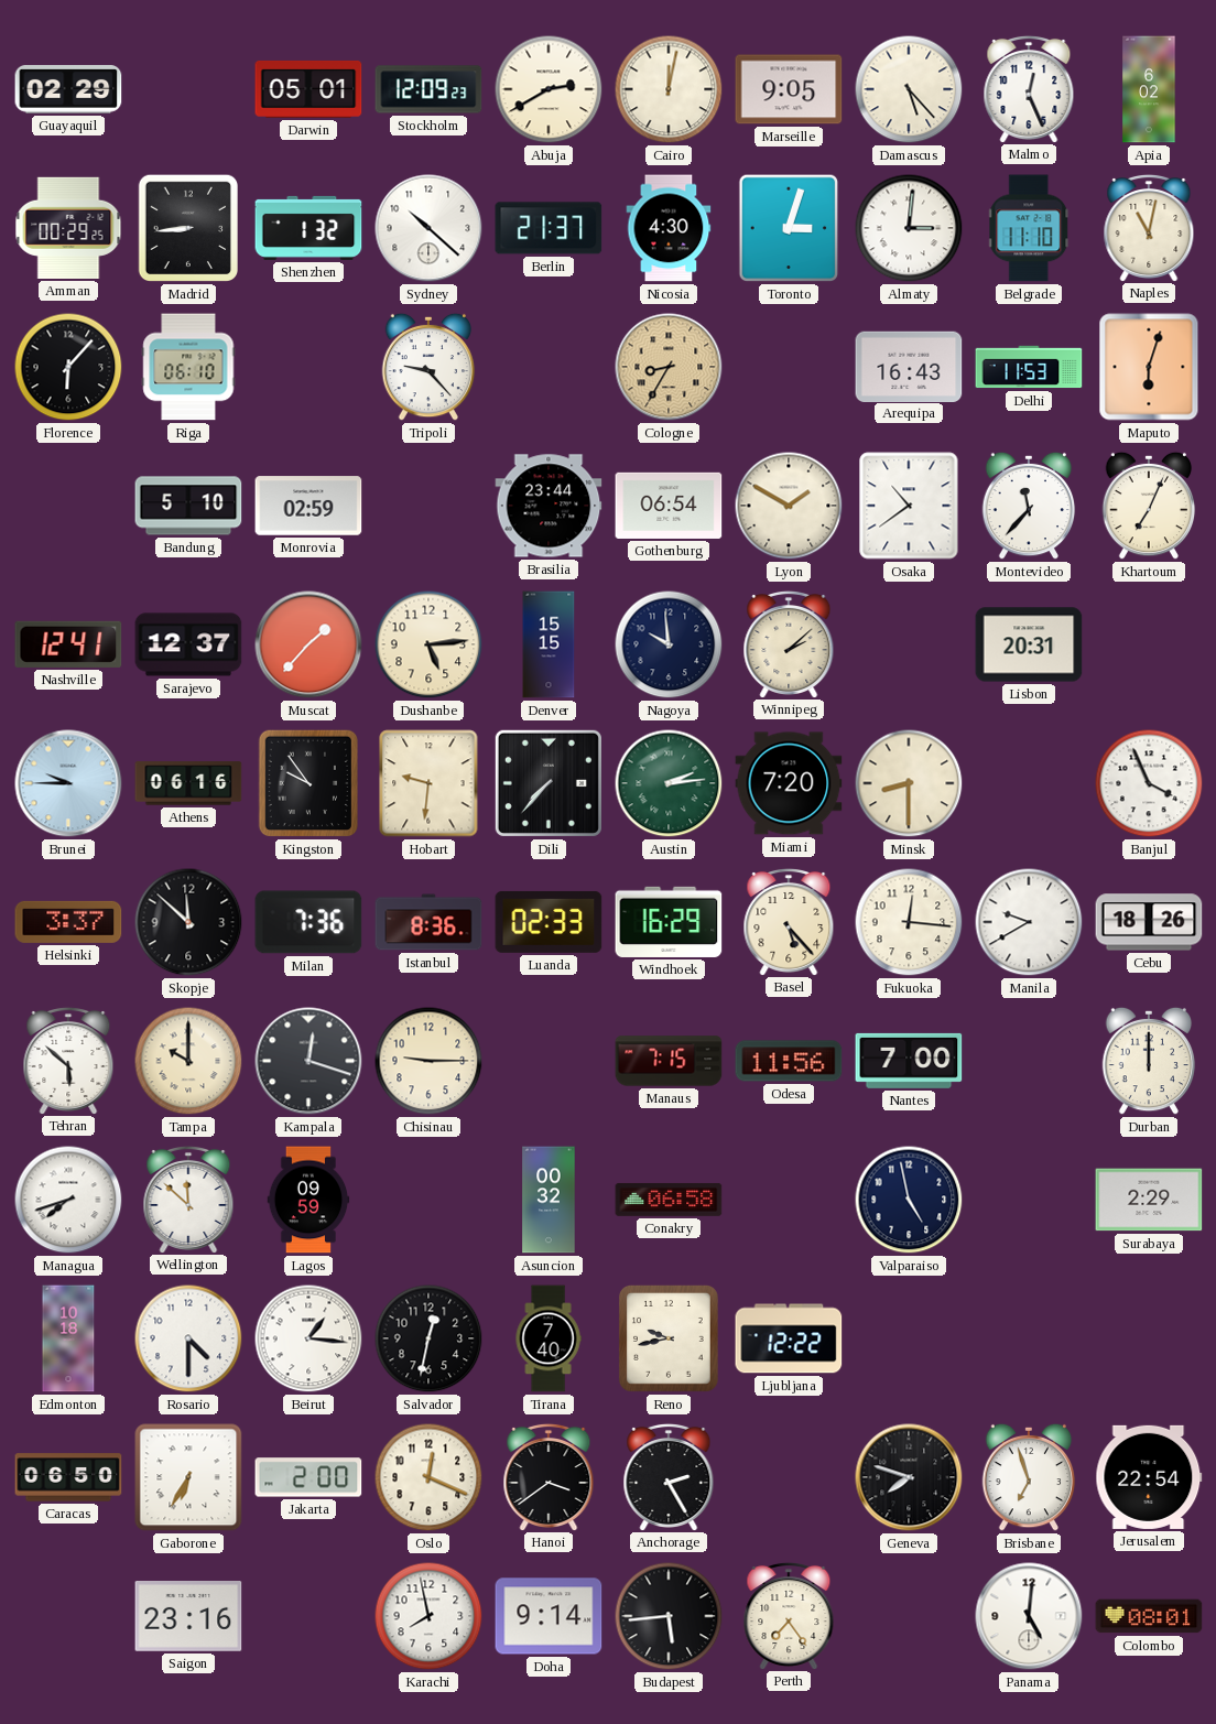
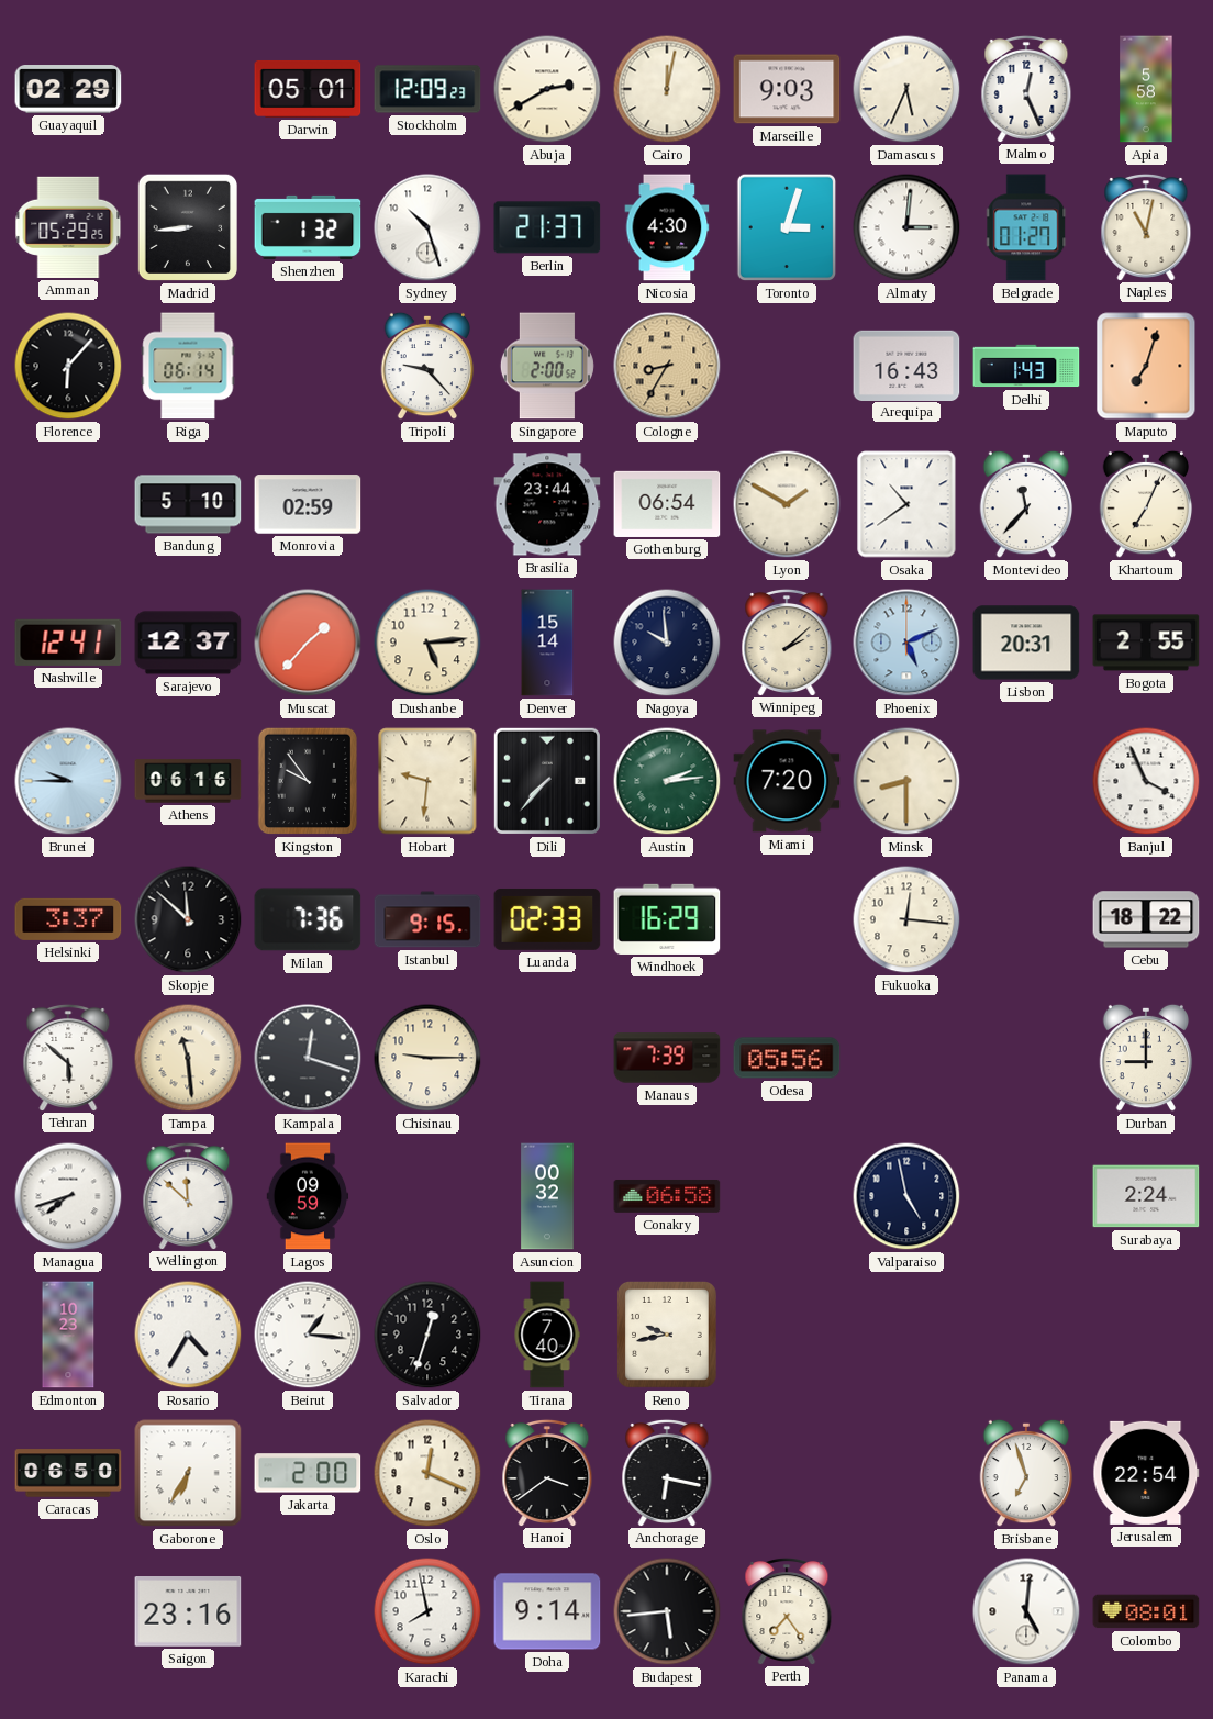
Marseille: 9:05 -> 9:03
Damascus: 5:23 -> 5:34
Apia: 6:02 -> 5:58
Amman: 00:29 -> 05:29
Sydney: 10:22 -> 10:27
Belgrade: 11:10 -> 01:27
Riga: 06:10 -> 06:14
Singapore: none -> 2:00
Delhi: 11:53 -> 1:43
Maputo: 6:03 -> 7:03
Denver: 15:15 -> 15:14
Phoenix: none -> 5:11
Bogota: none -> 2:55
Istanbul: 8:36 -> 9:15
Basel: 5:23 -> none
Manila: 9:40 -> none
Cebu: 18:26 -> 18:22
Tampa: 10:00 -> 11:29
Manaus: 7:15 -> 7:39
Odesa: 11:56 -> 05:56
Nantes: 7:00 -> none
Durban: 12:00 -> 9:00
Surabaya: 2:29 -> 2:24
Edmonton: 10:18 -> 10:23
Rosario: 4:30 -> 4:35
Salvador: 12:32 -> 12:33
Ljubljana: 12:22 -> none
Anchorage: 2:25 -> 6:17
Geneva: 7:48 -> none
